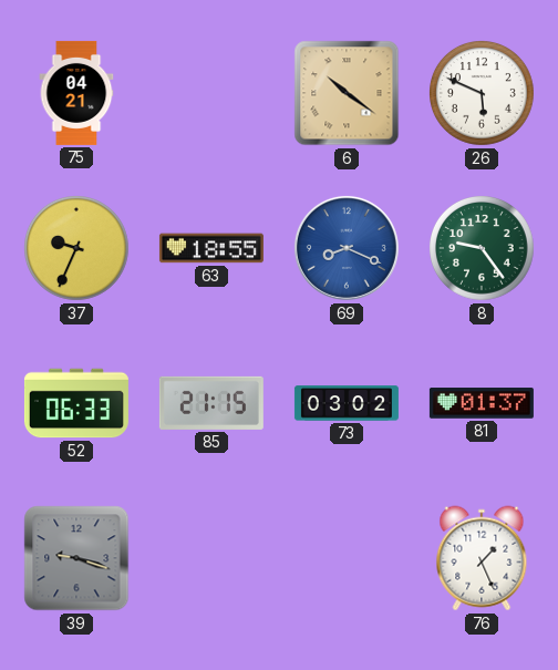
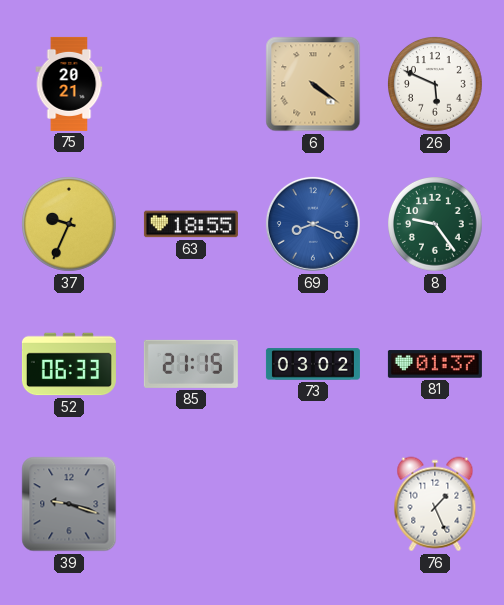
75: 04:21 -> 20:21
6: 10:21 -> 4:21
